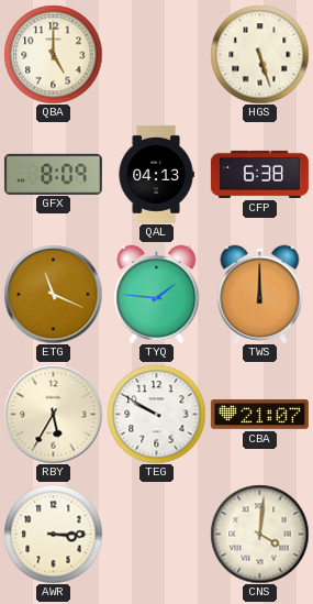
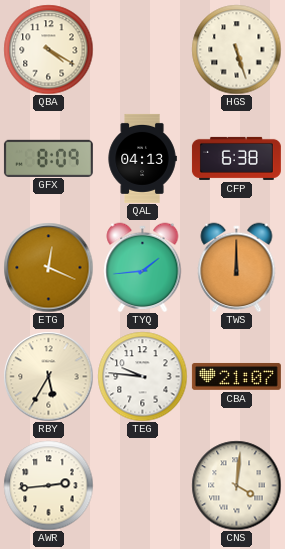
QBA: 5:00 -> 4:20
ETG: 11:19 -> 12:19
TYQ: 1:46 -> 1:44
TEG: 9:50 -> 9:46
AWR: 3:15 -> 2:44
